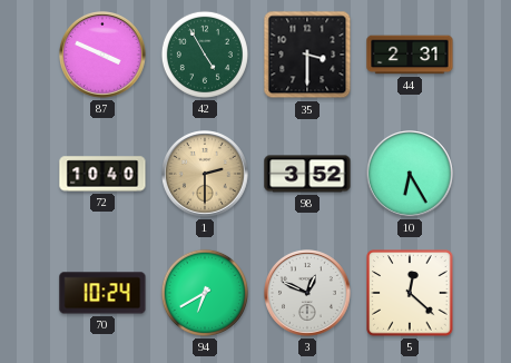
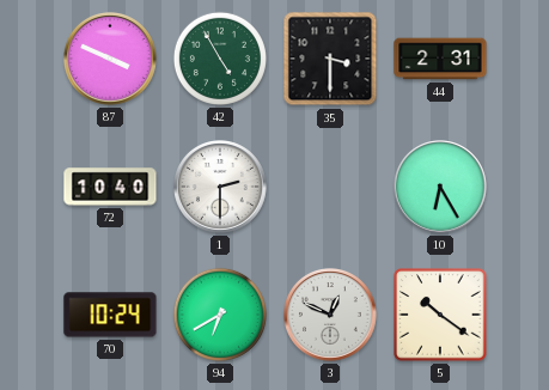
1 dial: champagne -> white
98: 3:52 -> none
5: 12:22 -> 10:21
